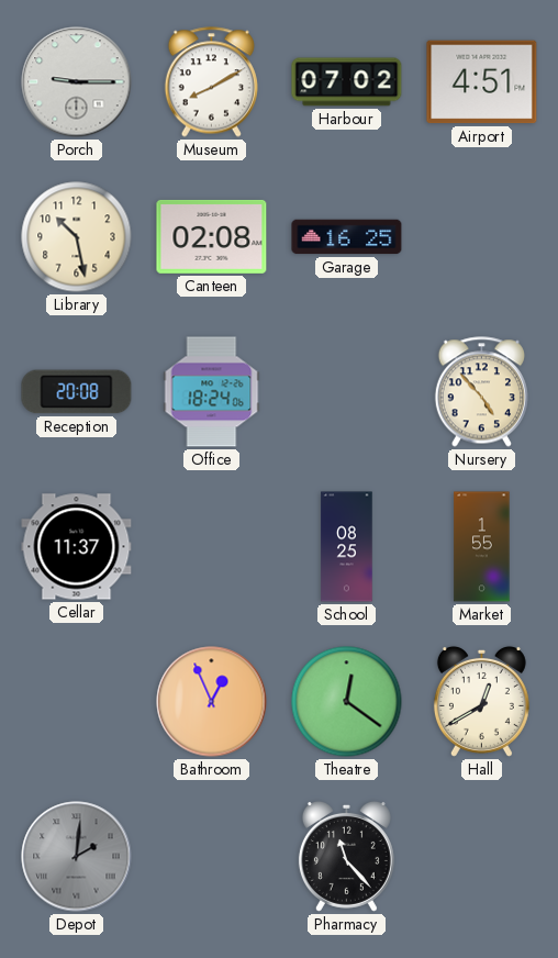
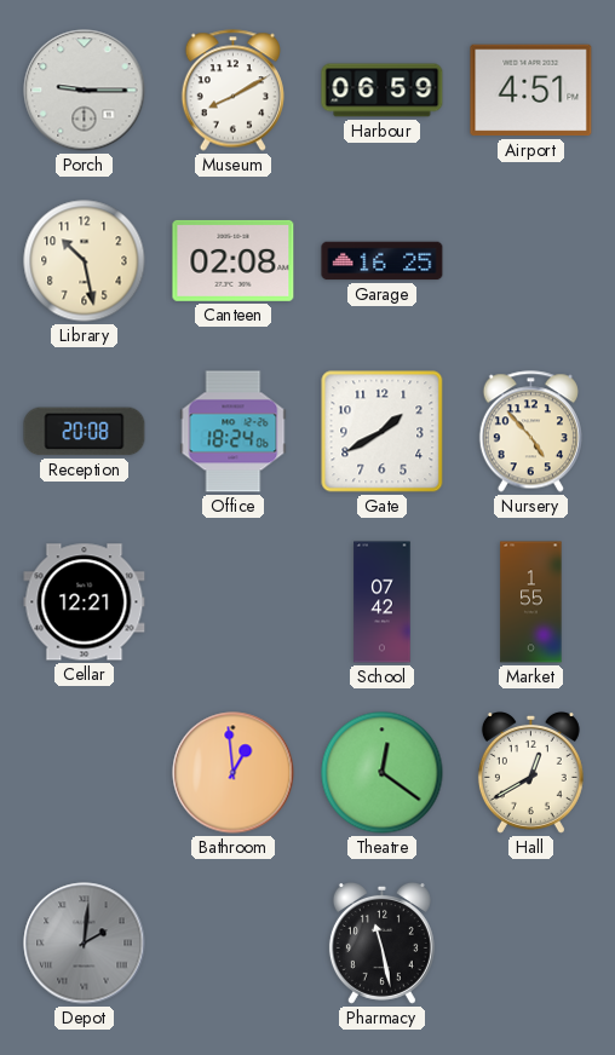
Harbour: 07:02 -> 06:59
Gate: none -> 1:40
Cellar: 11:37 -> 12:21
School: 08:25 -> 07:42
Bathroom: 12:56 -> 12:59
Pharmacy: 11:23 -> 11:28
